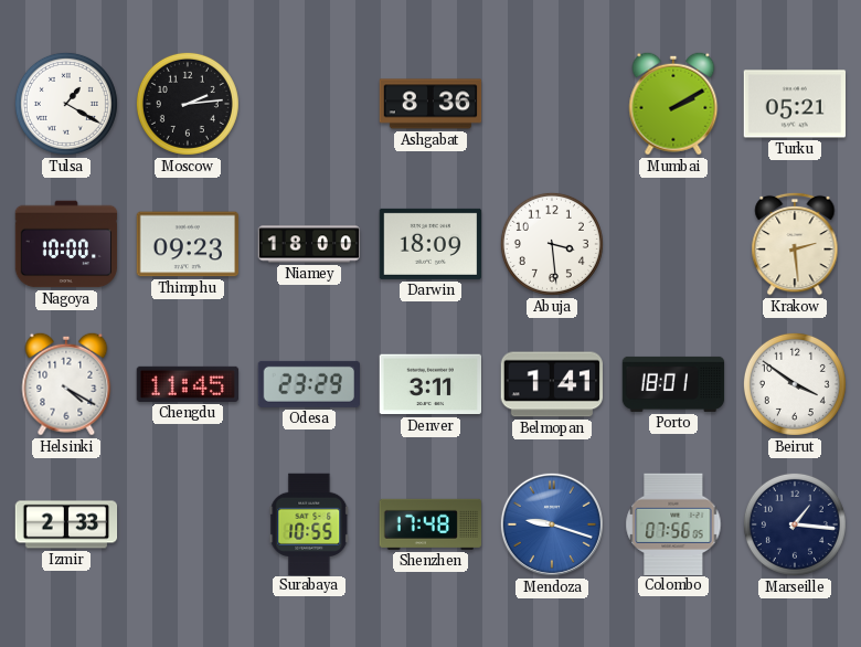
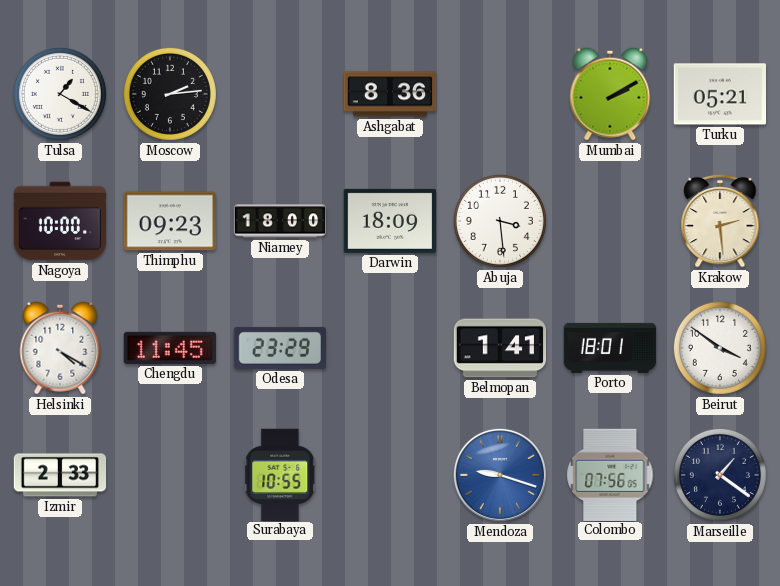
Denver: 3:11 -> none
Shenzhen: 17:48 -> none
Marseille: 1:16 -> 1:21
